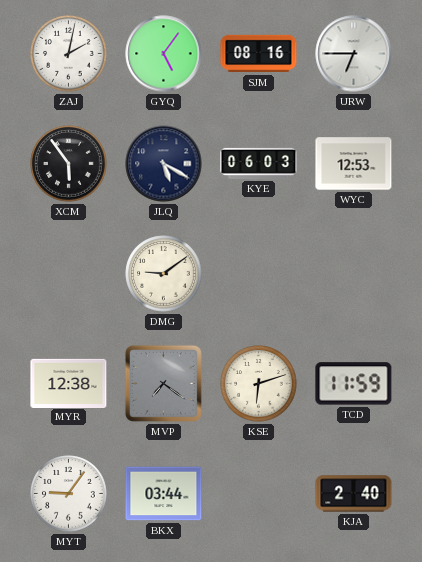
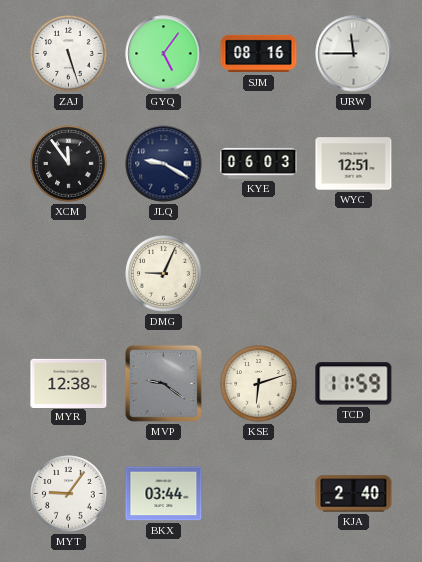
ZAJ: 2:02 -> 5:27
URW: 6:45 -> 11:45
XCM: 5:54 -> 11:54
JLQ: 5:20 -> 9:20
WYC: 12:53 -> 12:51
DMG: 9:09 -> 9:04
MVP: 7:21 -> 9:21
